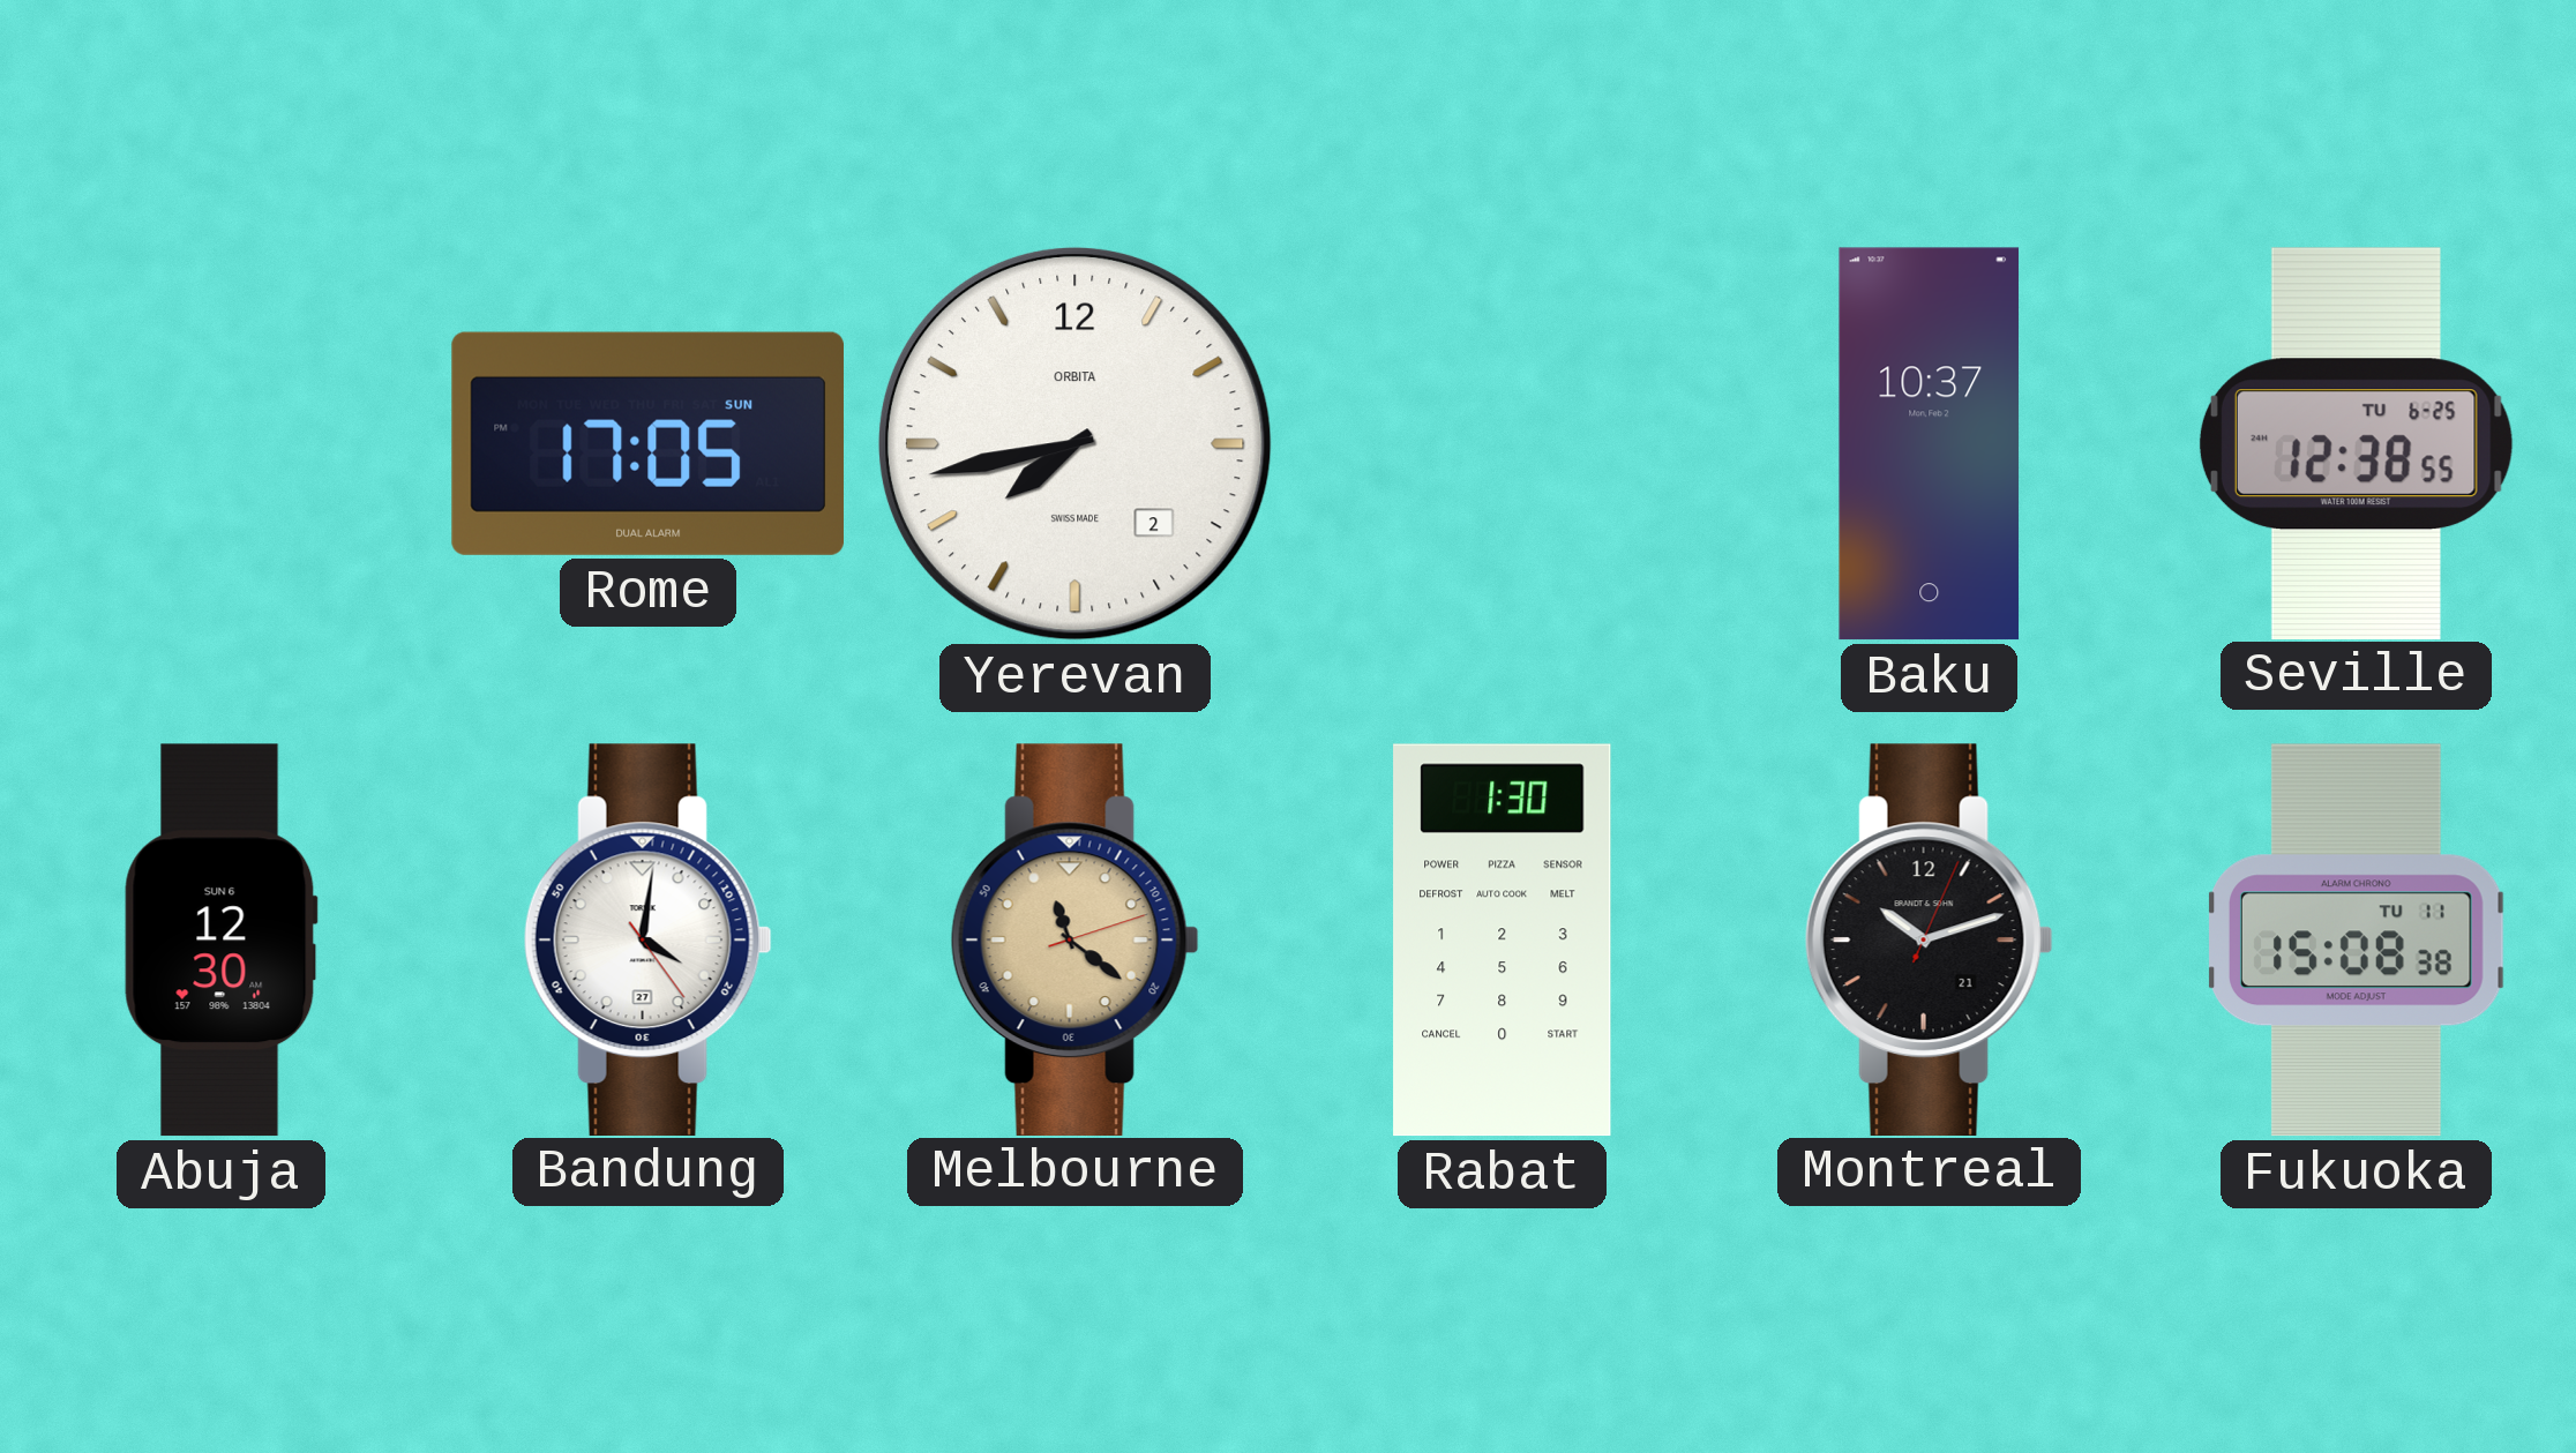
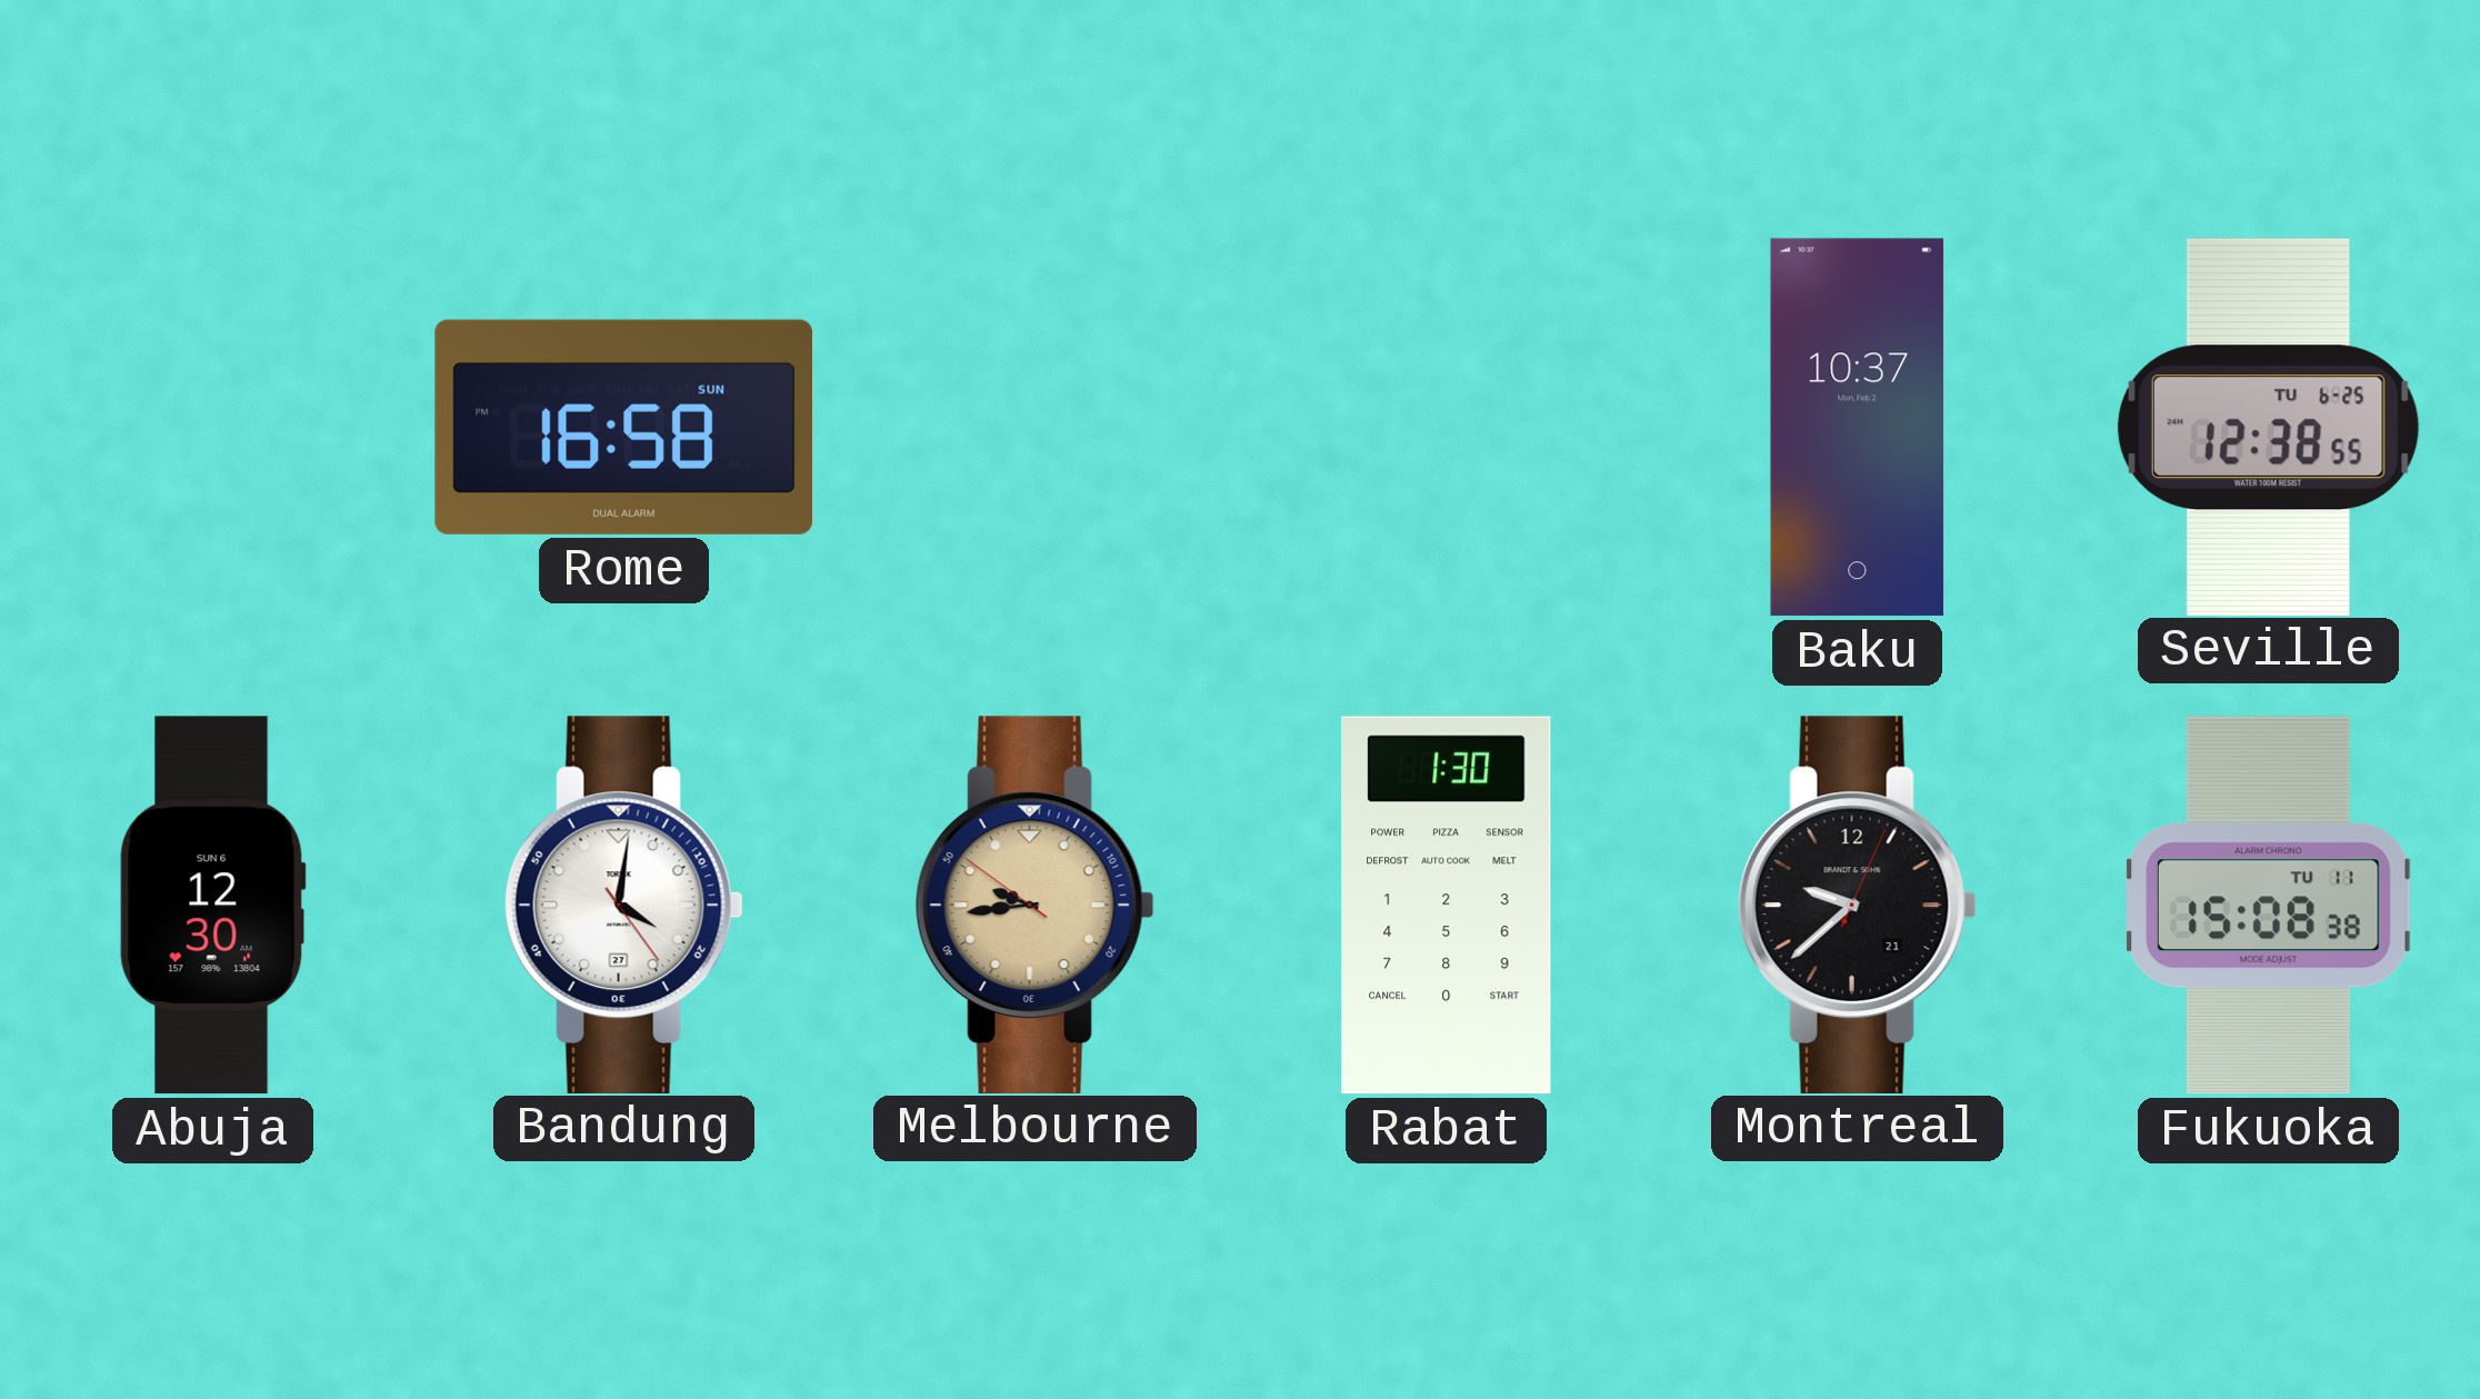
Rome: 17:05 -> 16:58
Yerevan: 7:43 -> none
Melbourne: 11:21 -> 9:43
Montreal: 10:12 -> 9:38
